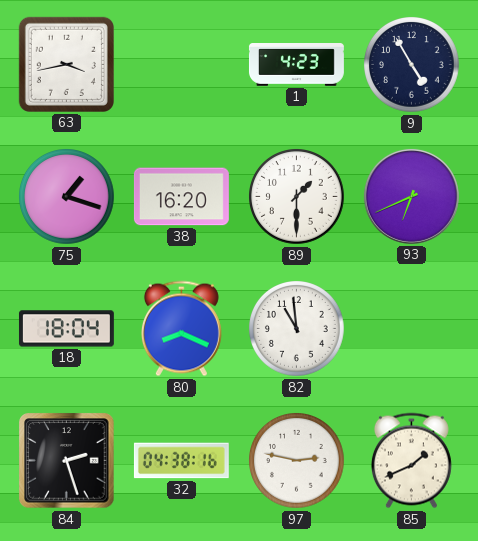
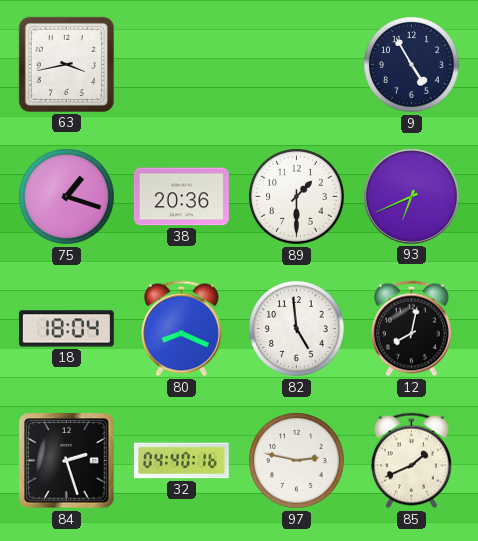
1: 4:23 -> none
38: 16:20 -> 20:36
82: 10:59 -> 4:59
12: none -> 8:02
32: 04:38 -> 04:40
